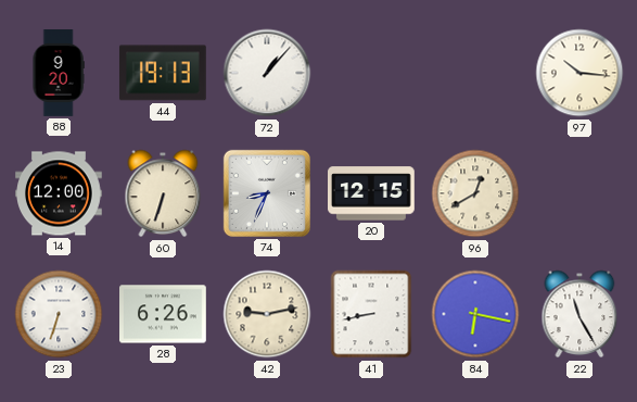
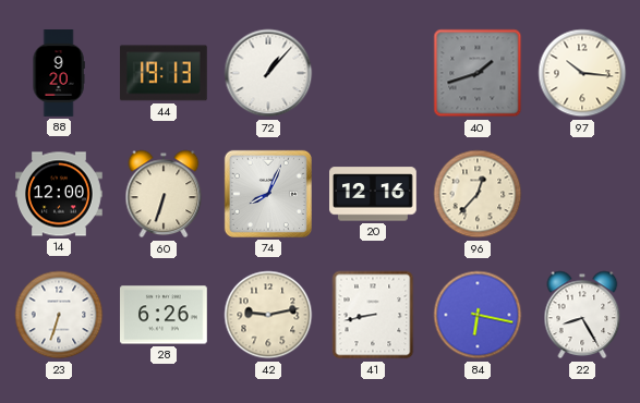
40: none -> 1:42
74: 8:34 -> 8:04
20: 12:15 -> 12:16
96: 12:40 -> 12:37
22: 11:25 -> 8:25
